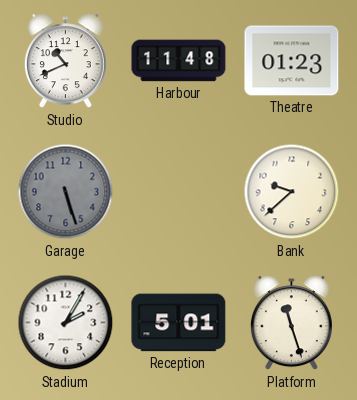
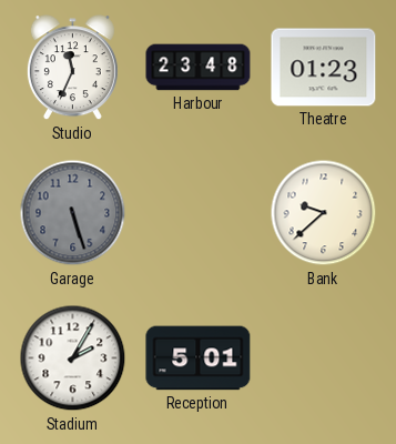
Studio: 10:41 -> 11:34
Harbour: 11:48 -> 23:48
Platform: 11:27 -> none
